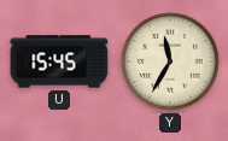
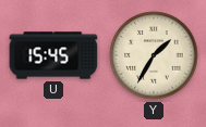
Y: 11:35 -> 1:35
